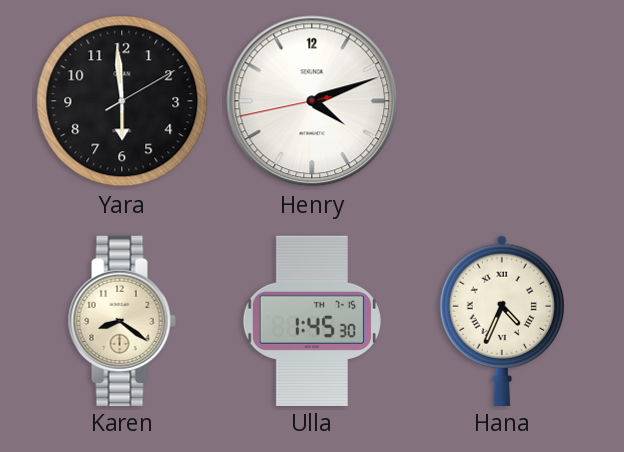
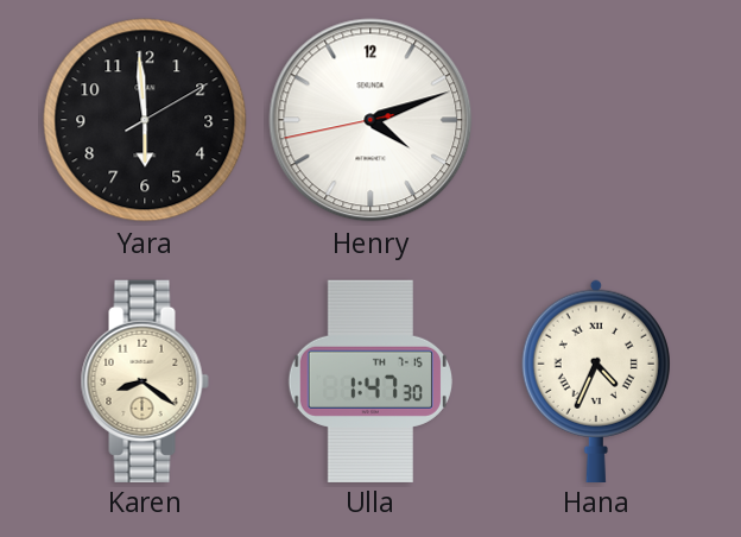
Ulla: 1:45 -> 1:47
